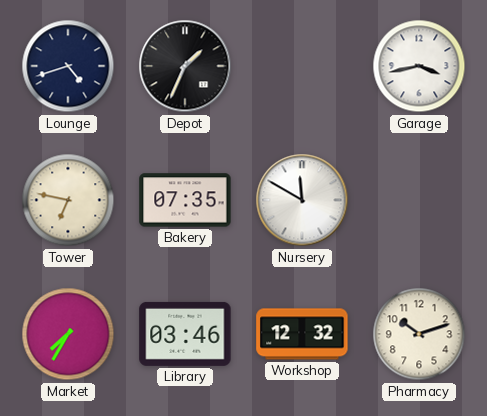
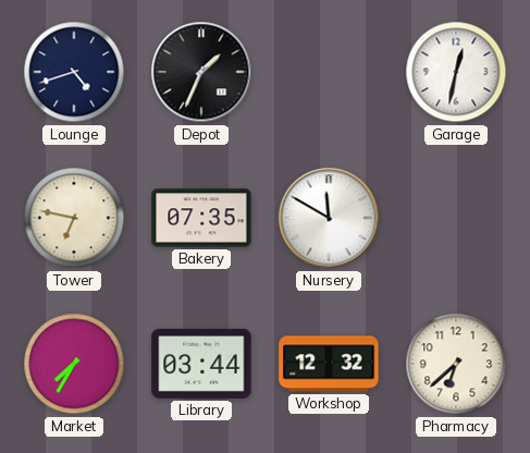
Garage: 3:43 -> 12:32
Library: 03:46 -> 03:44
Pharmacy: 10:12 -> 6:38
